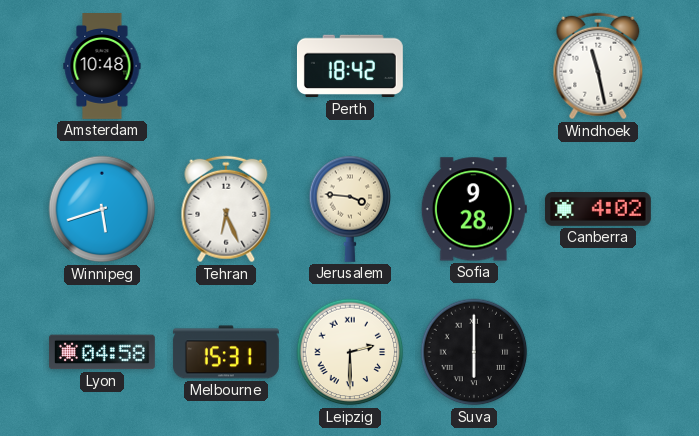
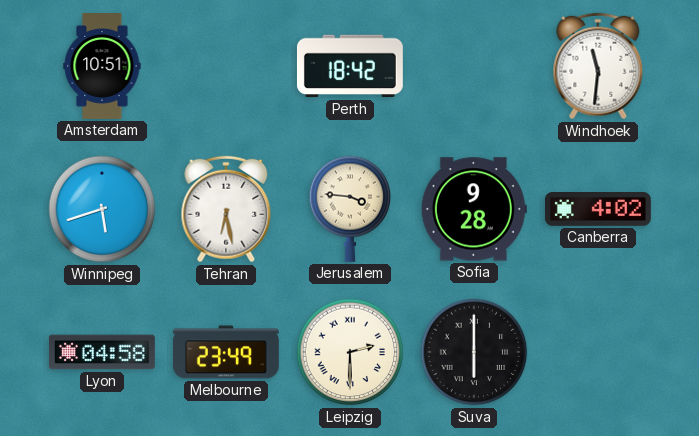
Amsterdam: 10:48 -> 10:51
Windhoek: 11:28 -> 11:31
Tehran: 6:26 -> 6:28
Melbourne: 15:31 -> 23:49
